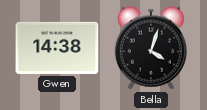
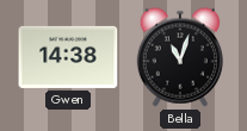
Bella: 4:03 -> 11:03
